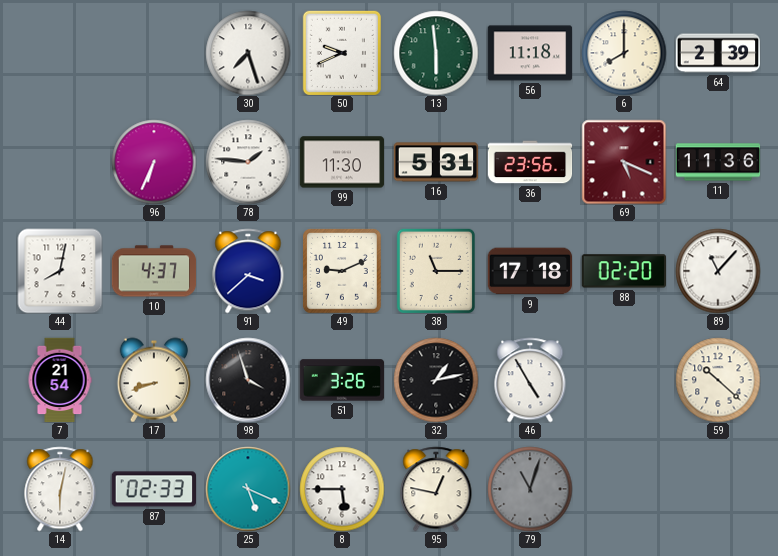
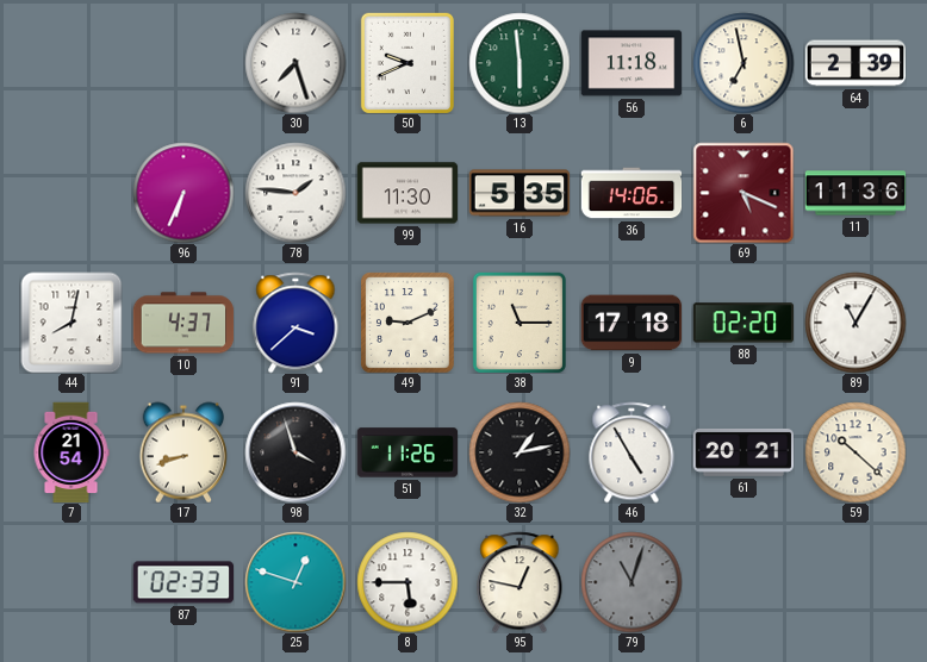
6: 8:00 -> 6:58
16: 5:31 -> 5:35
36: 23:56 -> 14:06
89: 11:07 -> 11:05
51: 3:26 -> 11:26
61: none -> 20:21
14: 6:02 -> none
25: 5:19 -> 12:48
